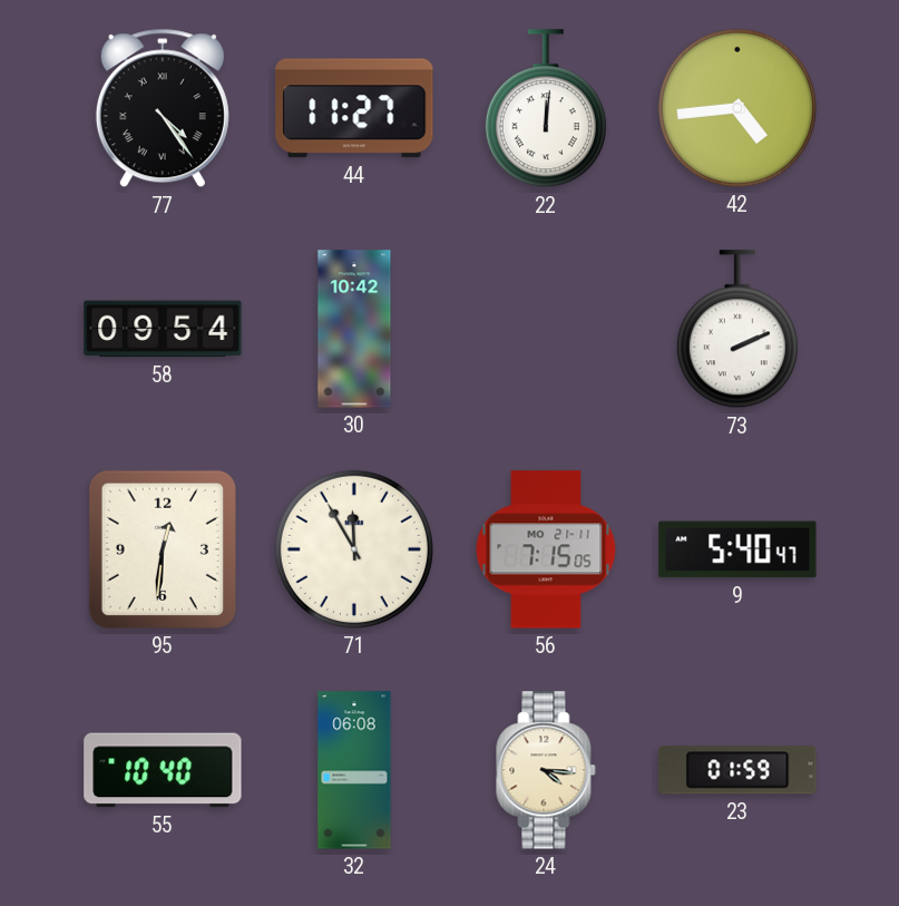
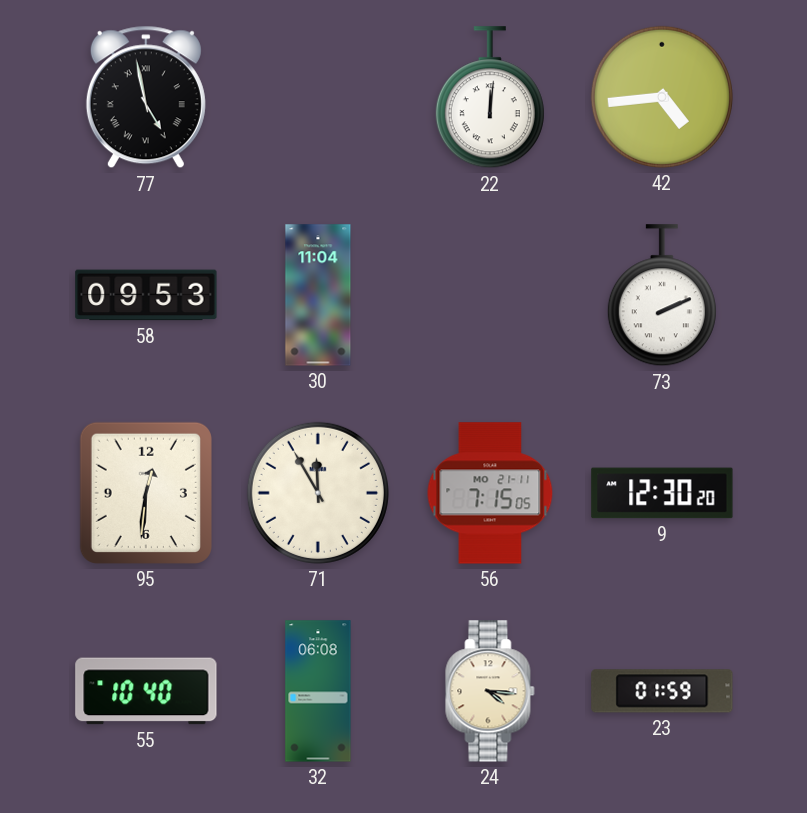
77: 4:24 -> 4:58
44: 11:27 -> none
58: 09:54 -> 09:53
30: 10:42 -> 11:04
9: 5:40 -> 12:30
